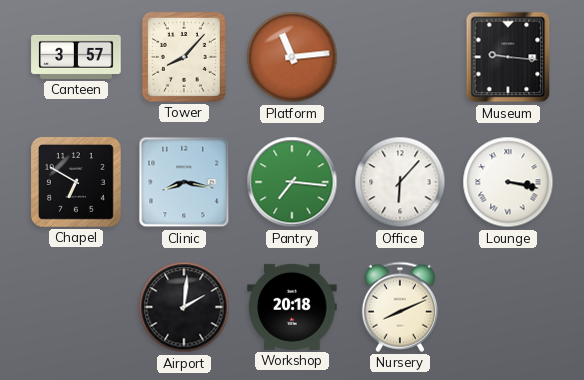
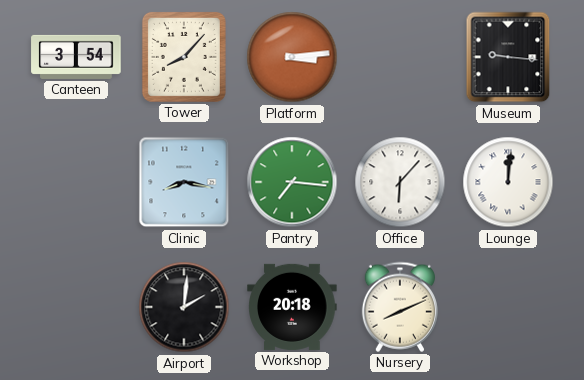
Canteen: 3:57 -> 3:54
Platform: 11:14 -> 3:14
Chapel: 6:50 -> none
Lounge: 3:17 -> 12:01
